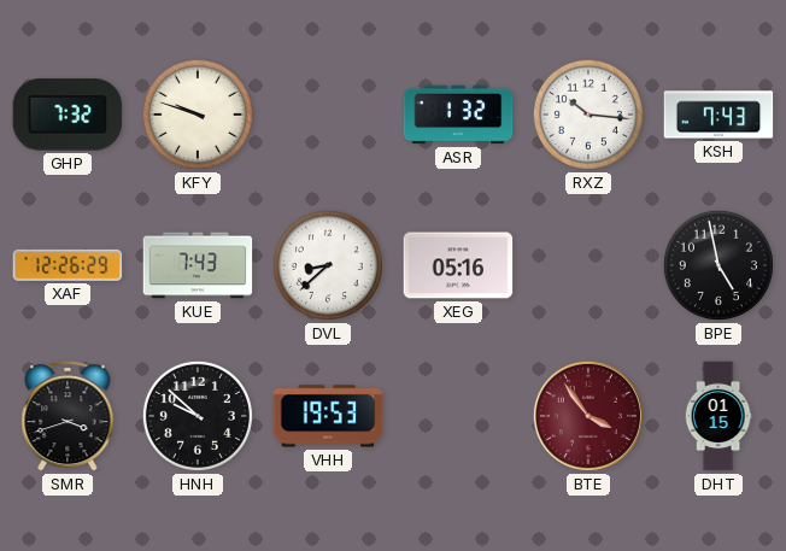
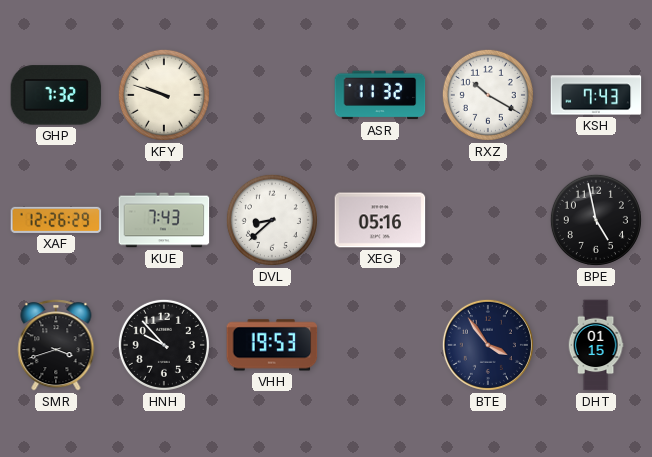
ASR: 1:32 -> 11:32
RXZ: 10:16 -> 10:20
HNH: 9:52 -> 9:53
BTE dial: burgundy -> navy
